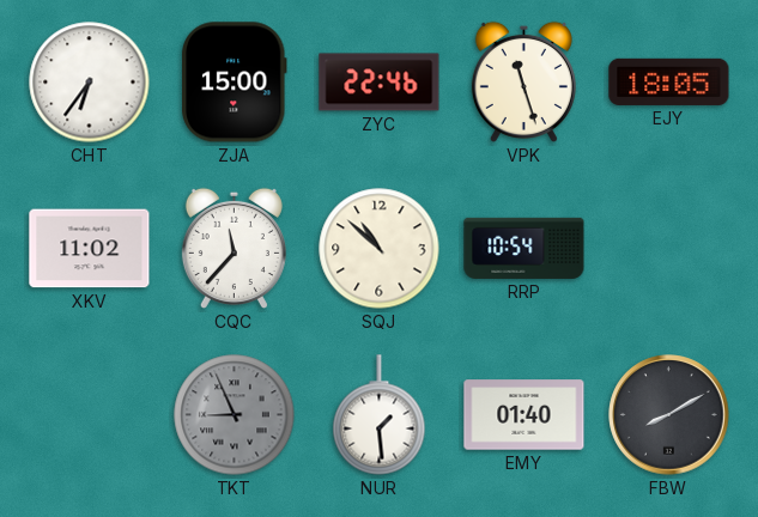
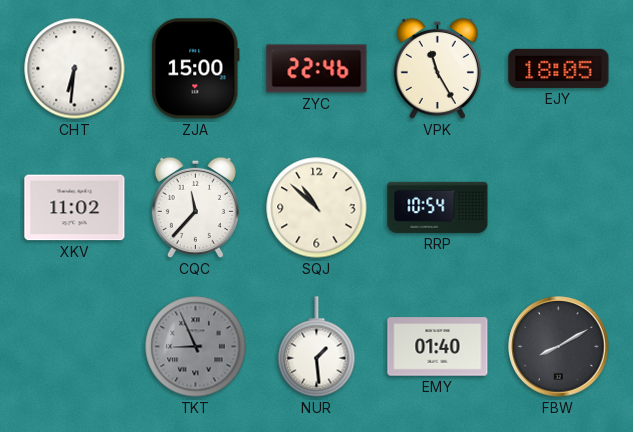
CHT: 6:36 -> 6:31
VPK: 11:27 -> 11:25
